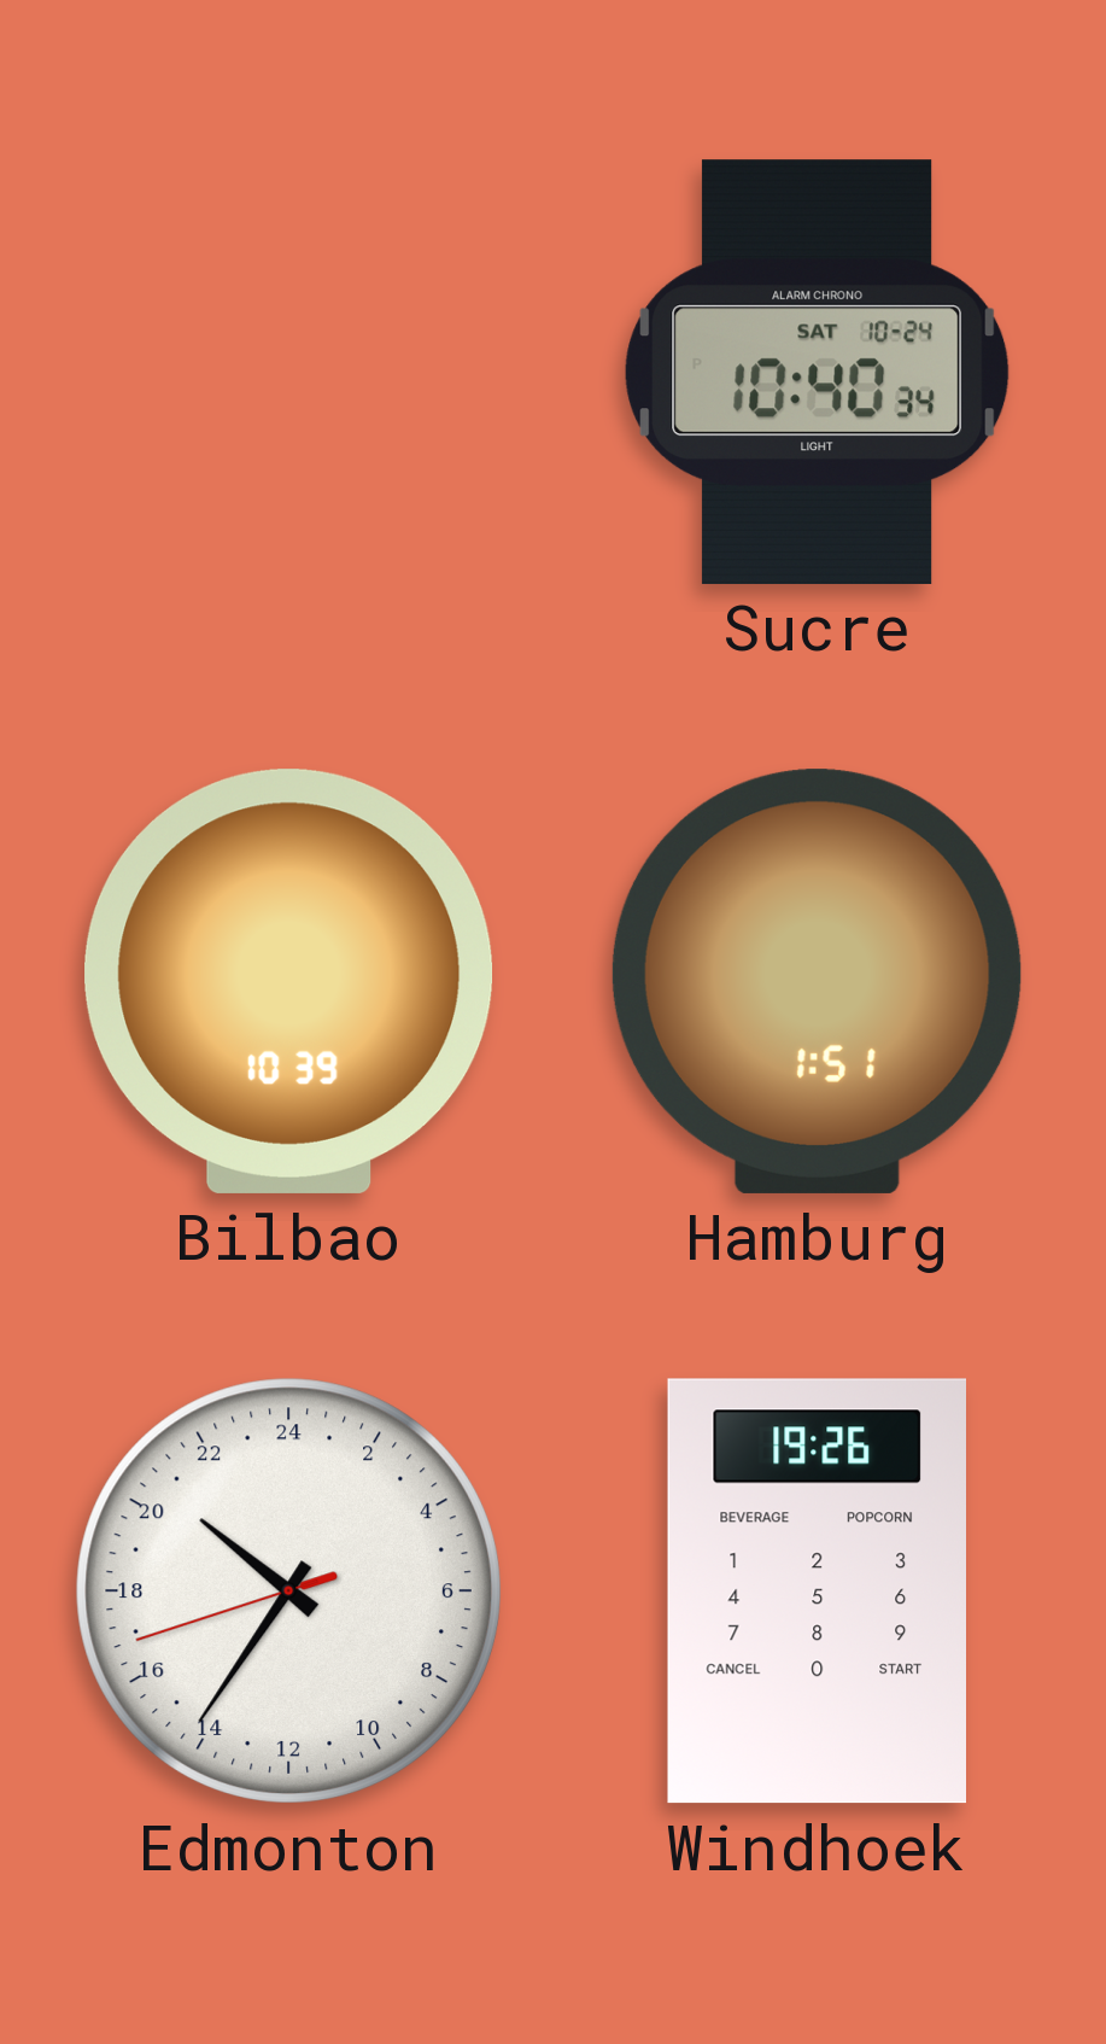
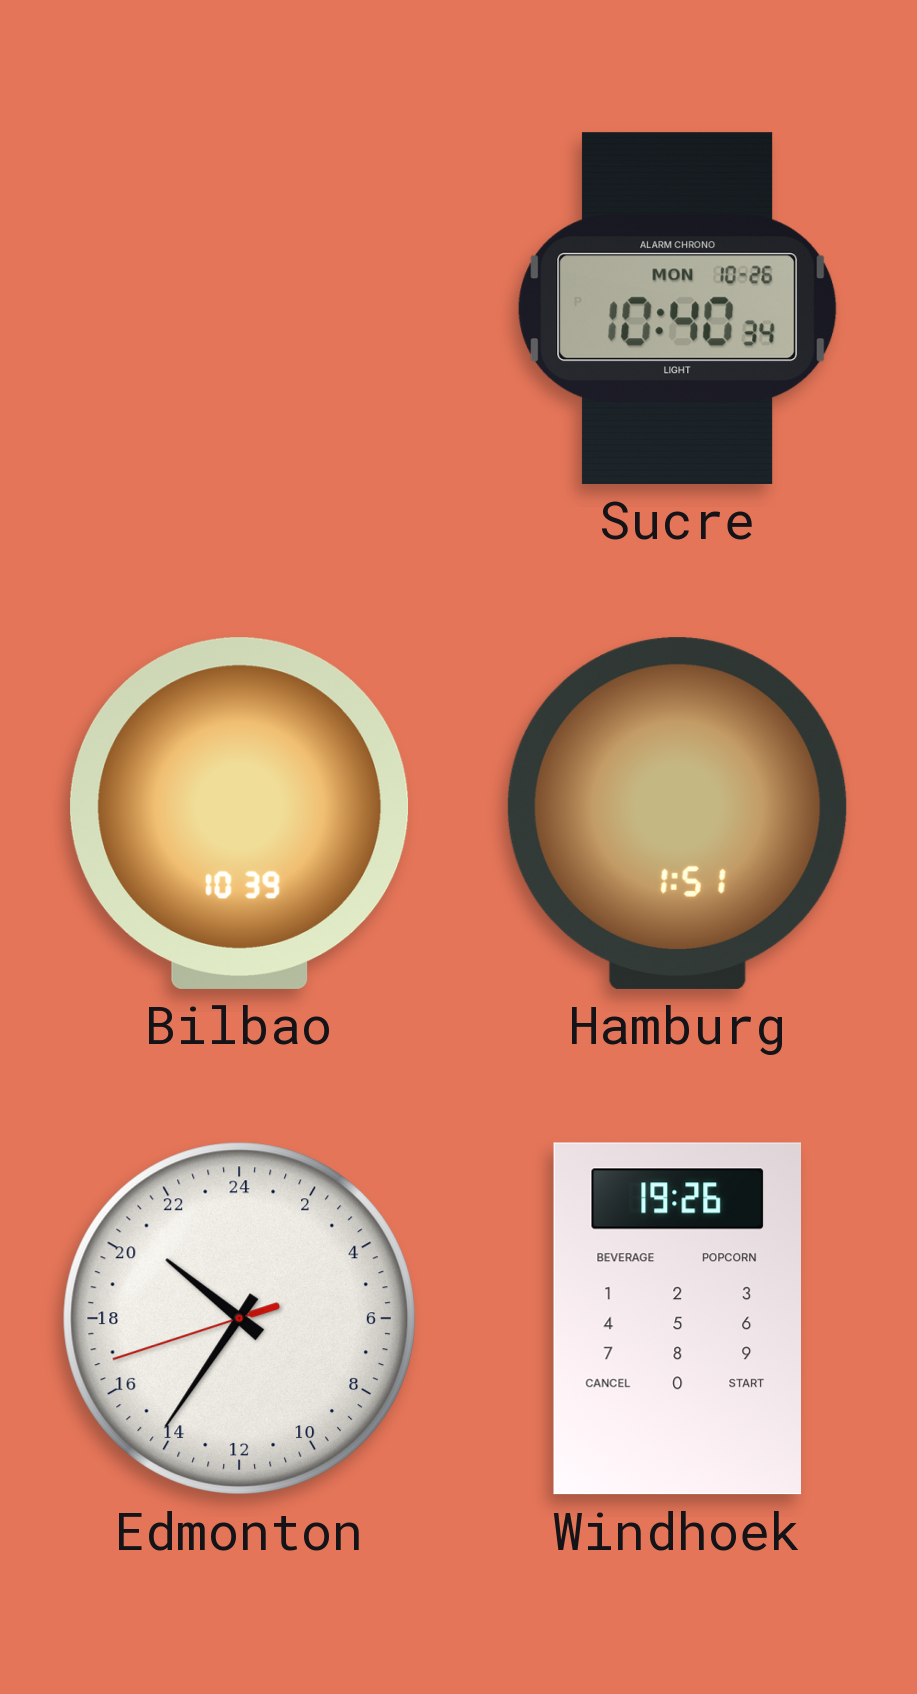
Sucre date: SAT 10-24 -> MON 10-26
